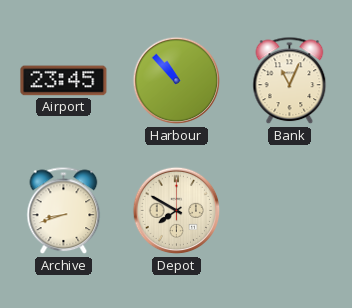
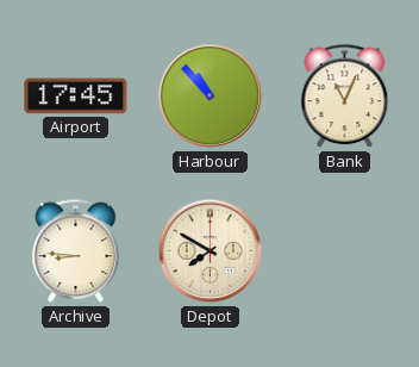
Airport: 23:45 -> 17:45
Archive: 8:42 -> 8:46
